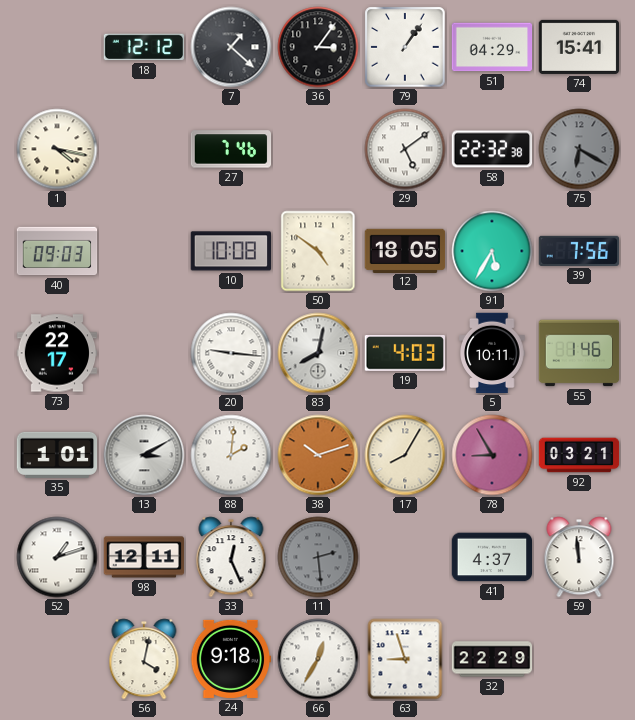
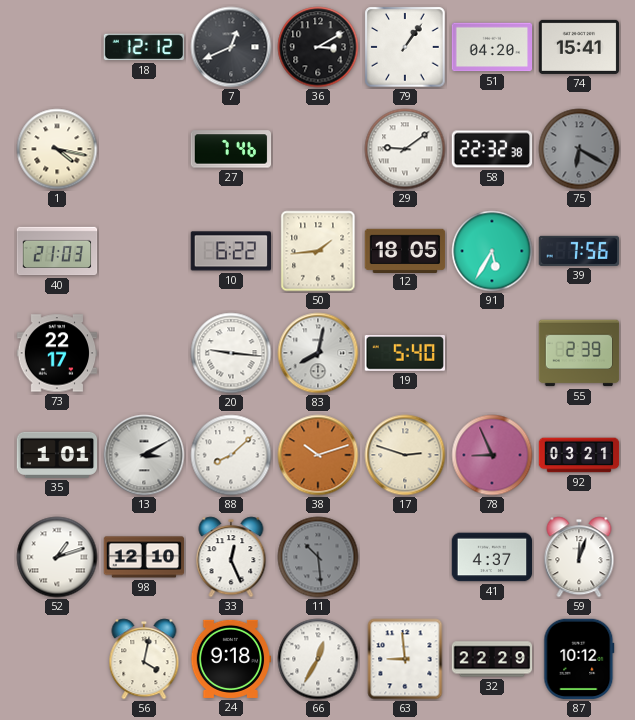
7: 1:22 -> 12:41
36: 3:06 -> 3:10
51: 04:29 -> 04:20
29: 5:09 -> 9:09
40: 09:03 -> 21:03
10: 10:08 -> 6:22
50: 4:51 -> 1:44
19: 4:03 -> 5:40
5: 10:11 -> none
55: 1:46 -> 2:39
88: 2:01 -> 8:08
17: 8:05 -> 2:48
78: 8:55 -> 8:56
98: 12:11 -> 12:10
11: 2:29 -> 10:29
59: 11:59 -> 12:03
63: 8:57 -> 8:59
87: none -> 10:12
